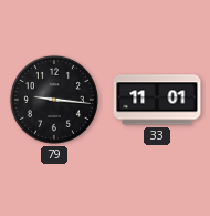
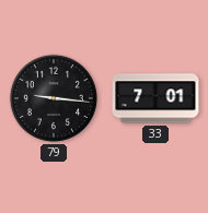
33: 11:01 -> 7:01
